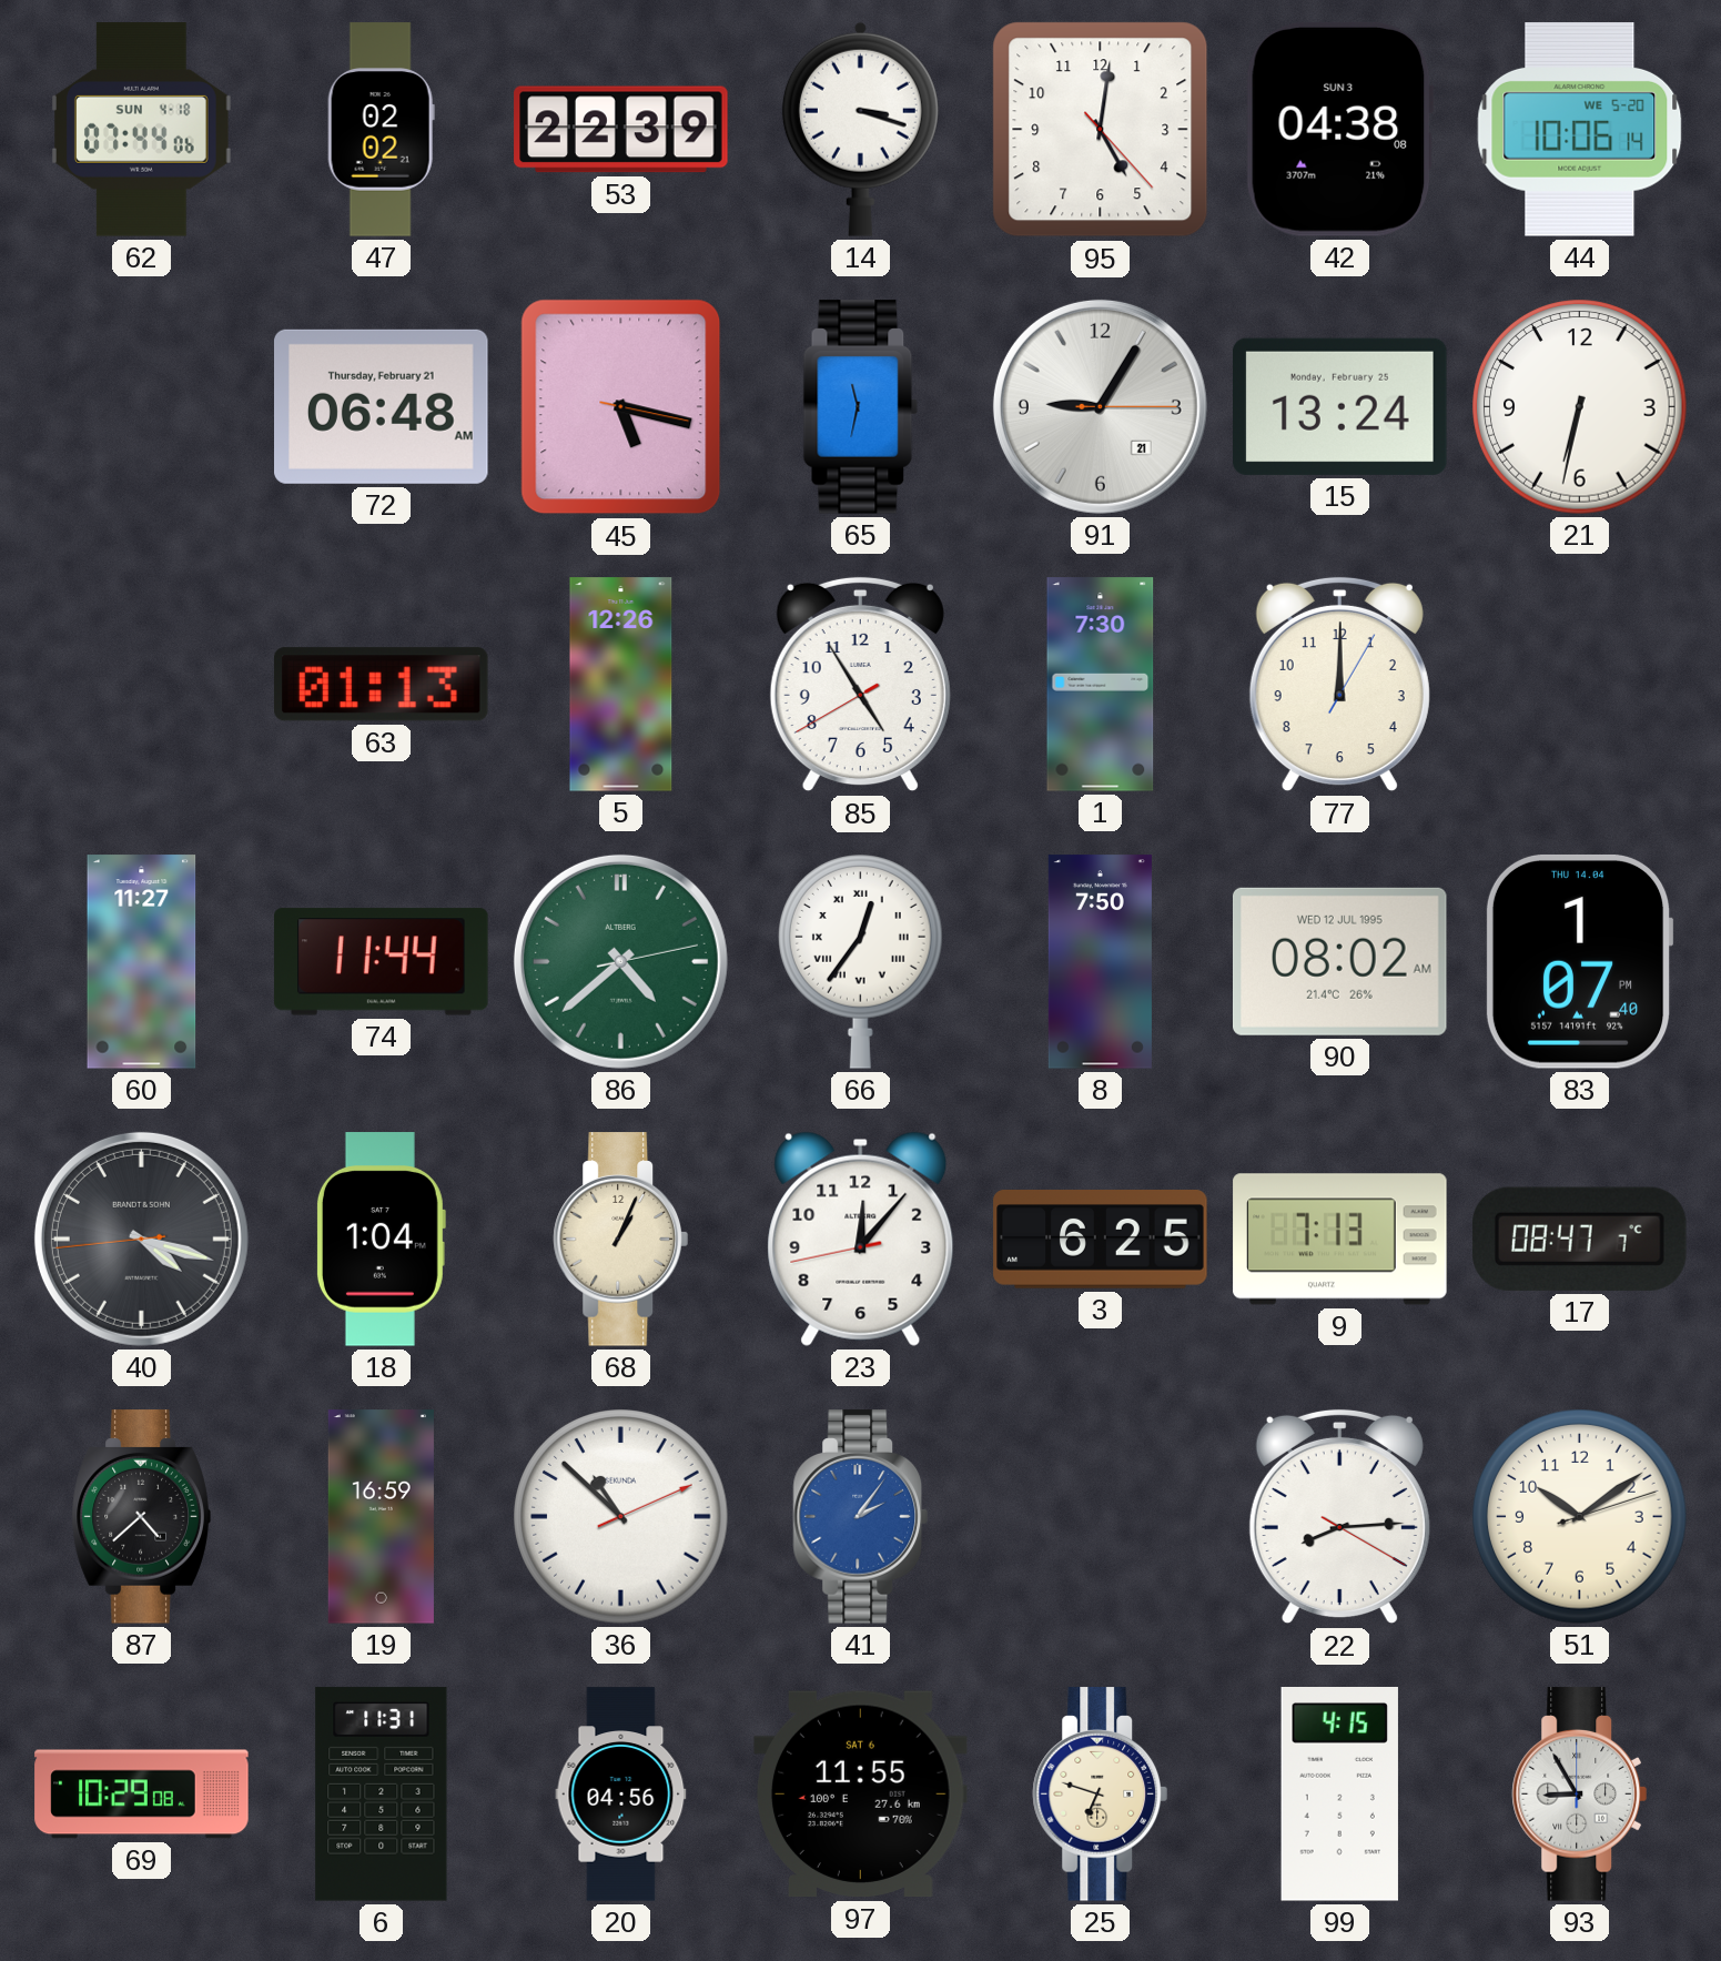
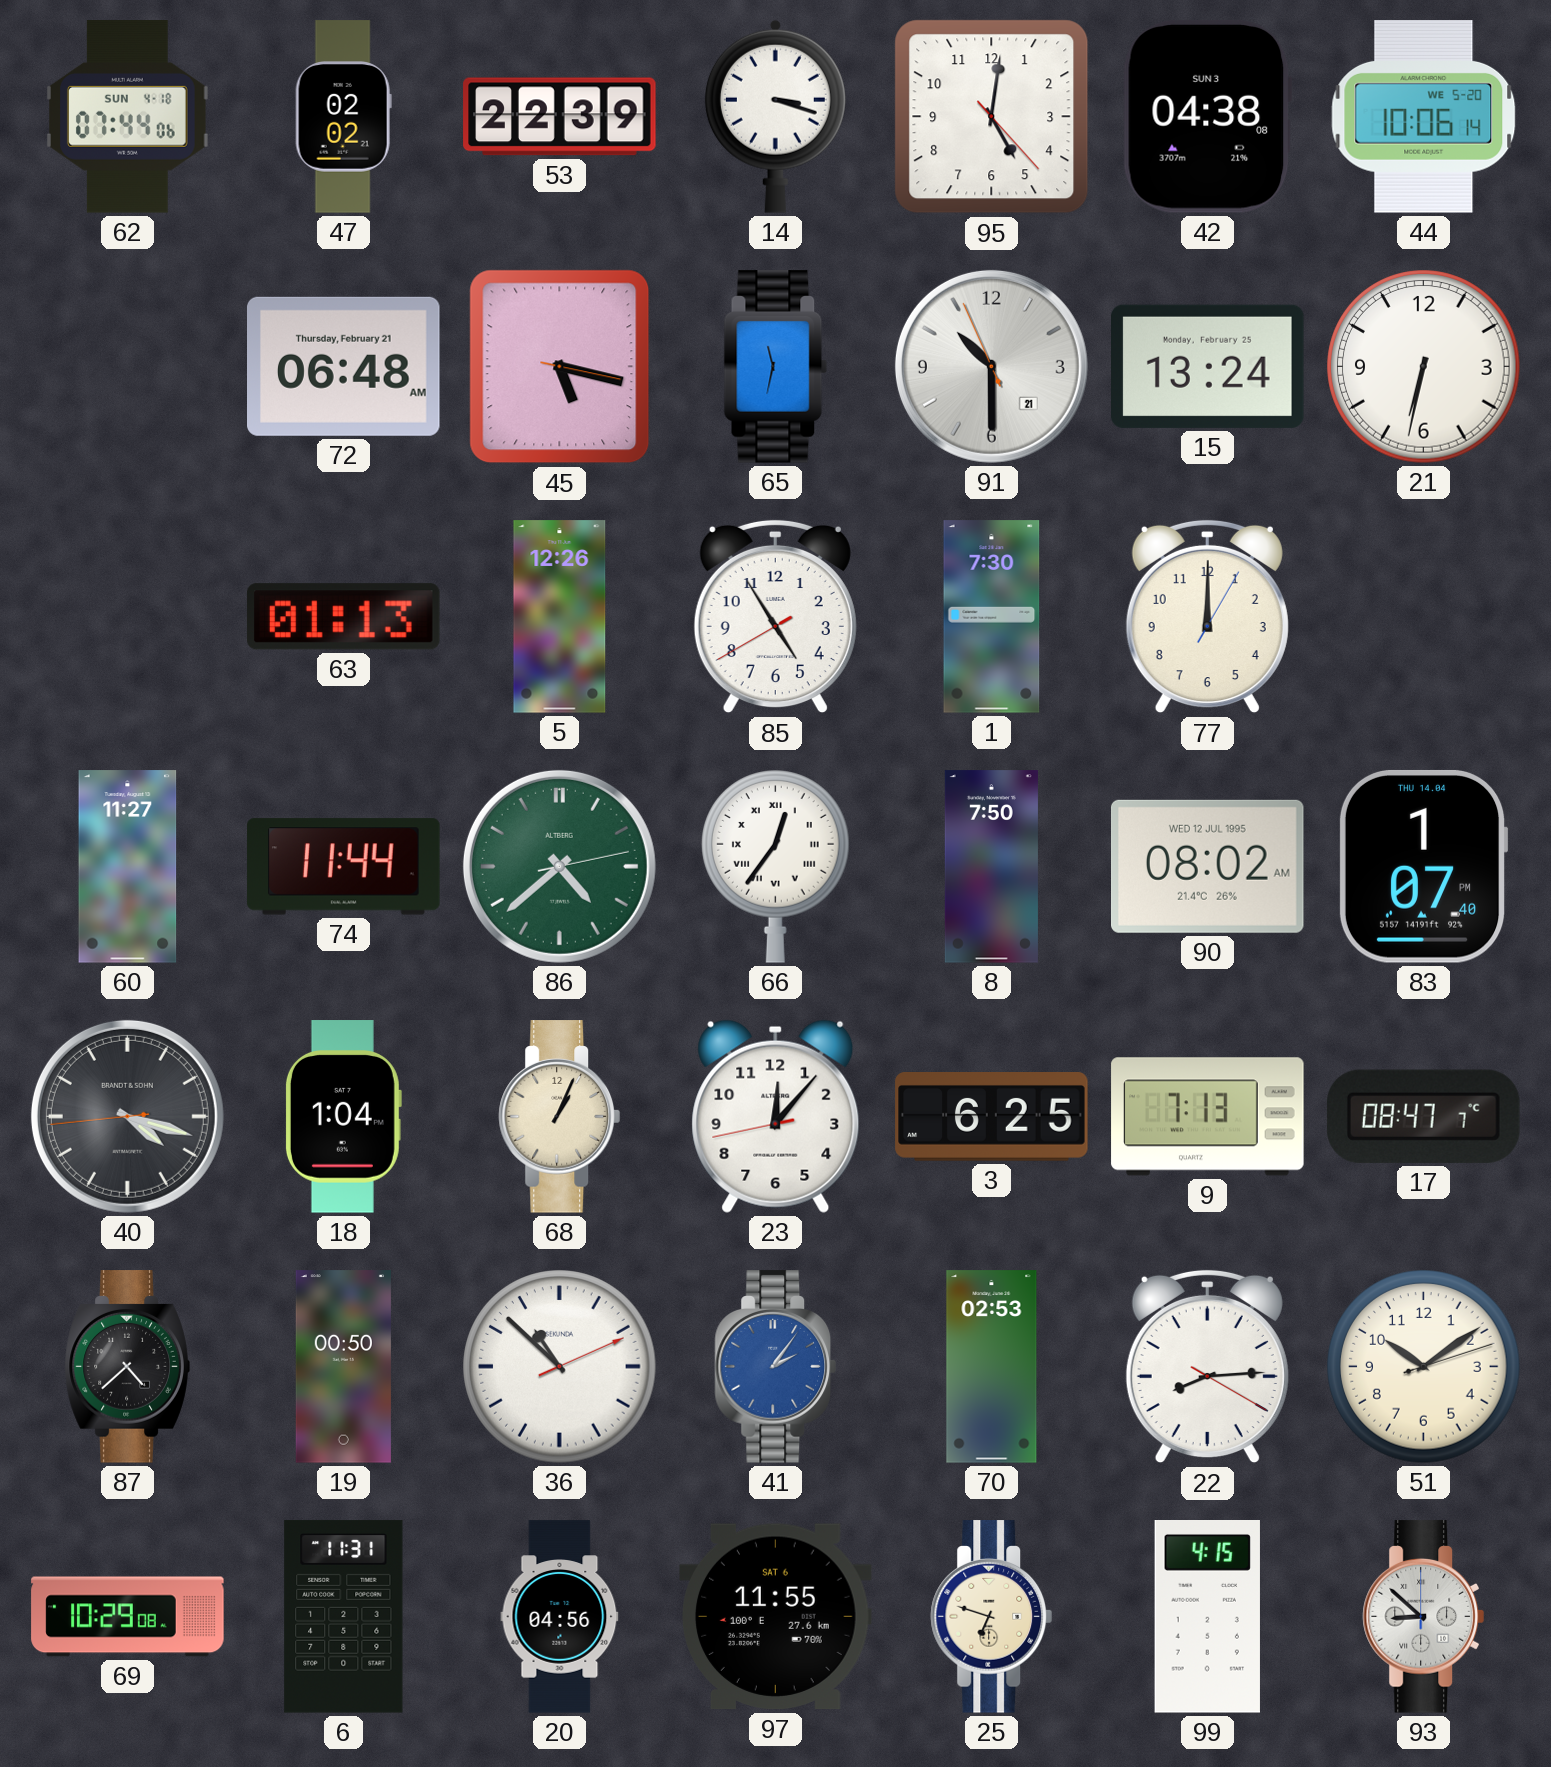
91: 9:05 -> 10:29
19: 16:59 -> 00:50
70: none -> 02:53
93: 8:55 -> 8:52
